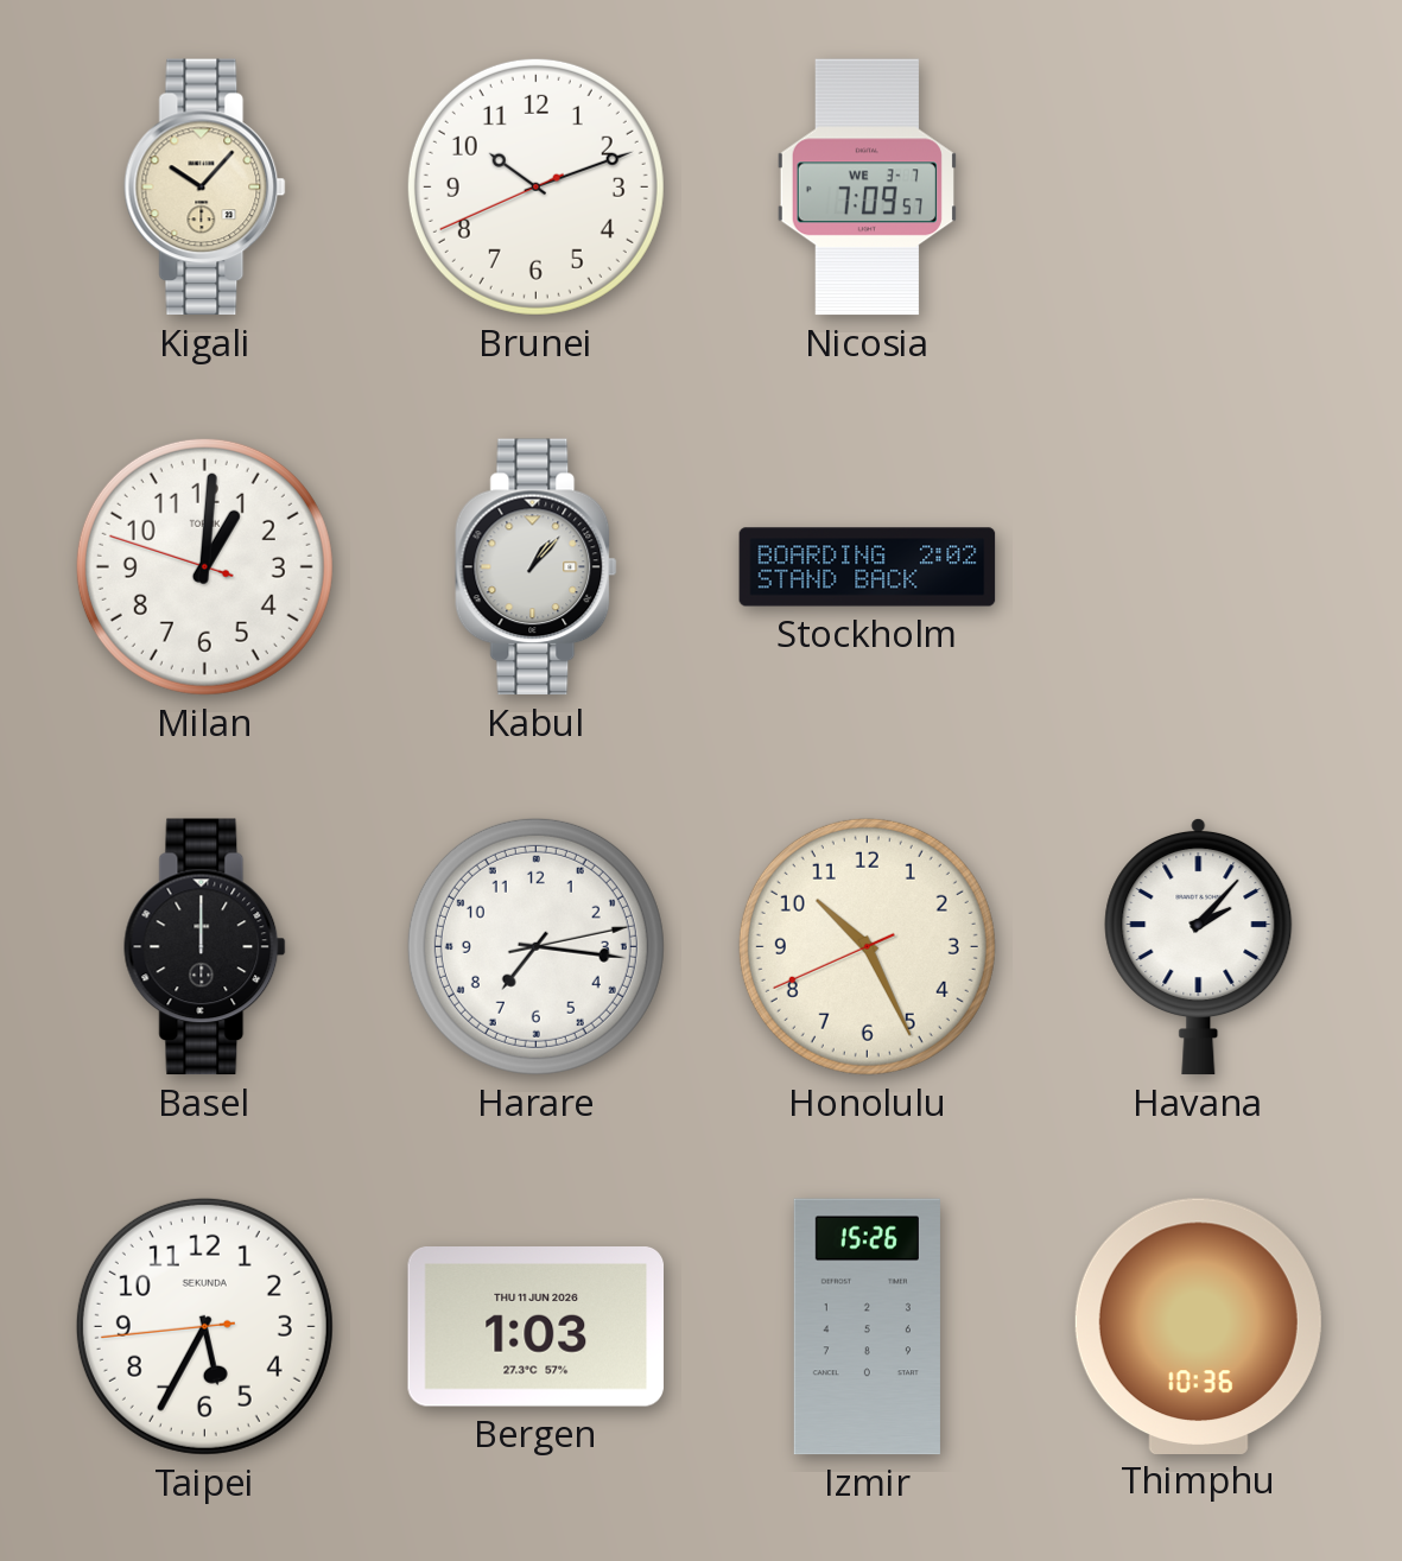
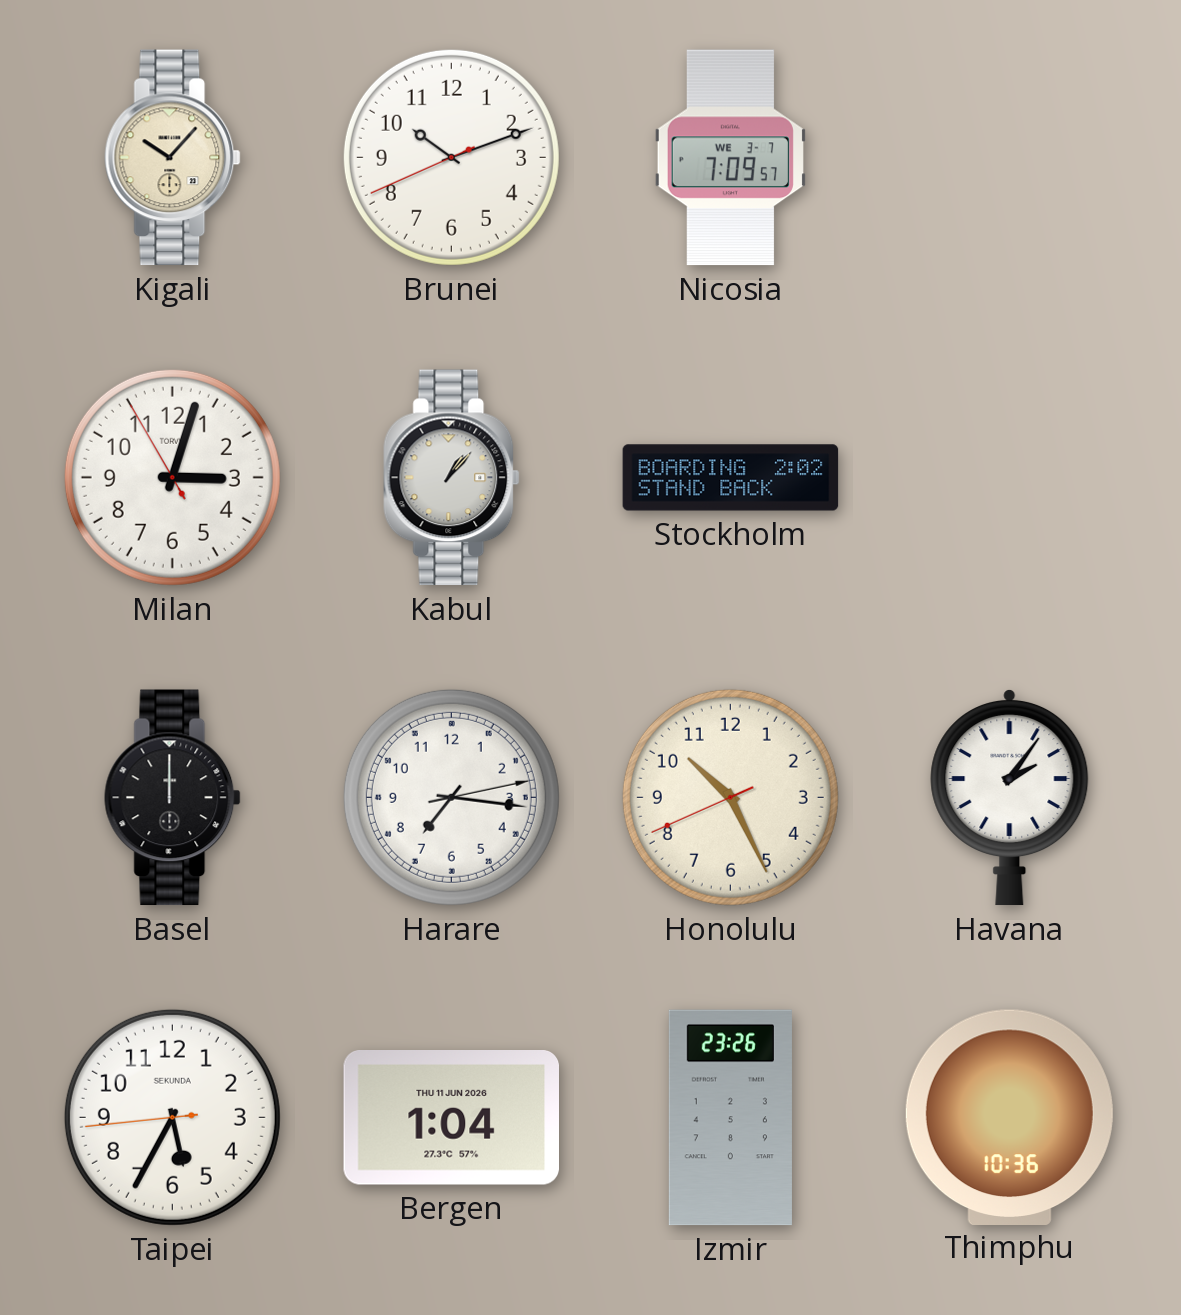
Milan: 1:00 -> 3:02
Havana: 2:07 -> 2:06
Bergen: 1:03 -> 1:04
Izmir: 15:26 -> 23:26
